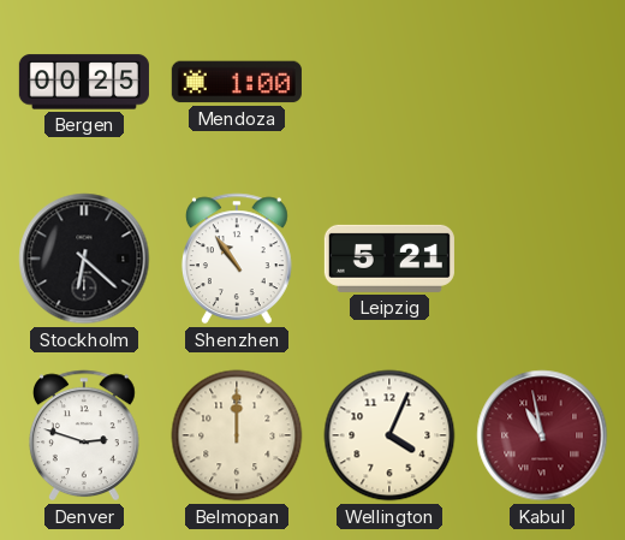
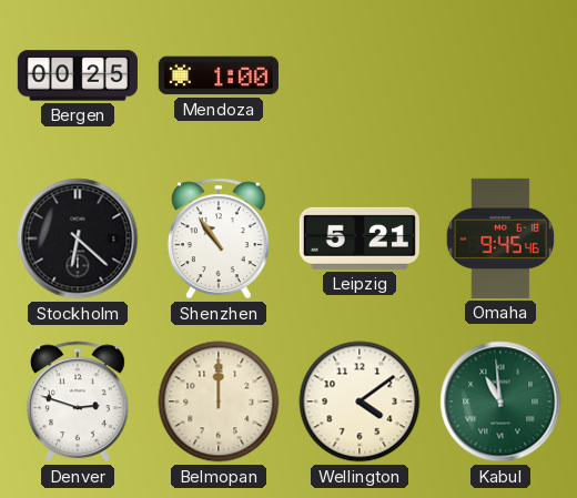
Omaha: none -> 9:45
Wellington: 4:04 -> 4:09
Kabul: 10:58 -> 10:59
Kabul dial: burgundy -> green
